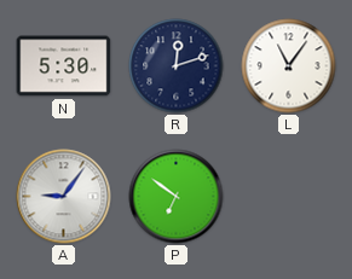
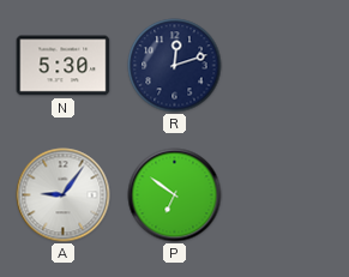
L: 11:06 -> none
